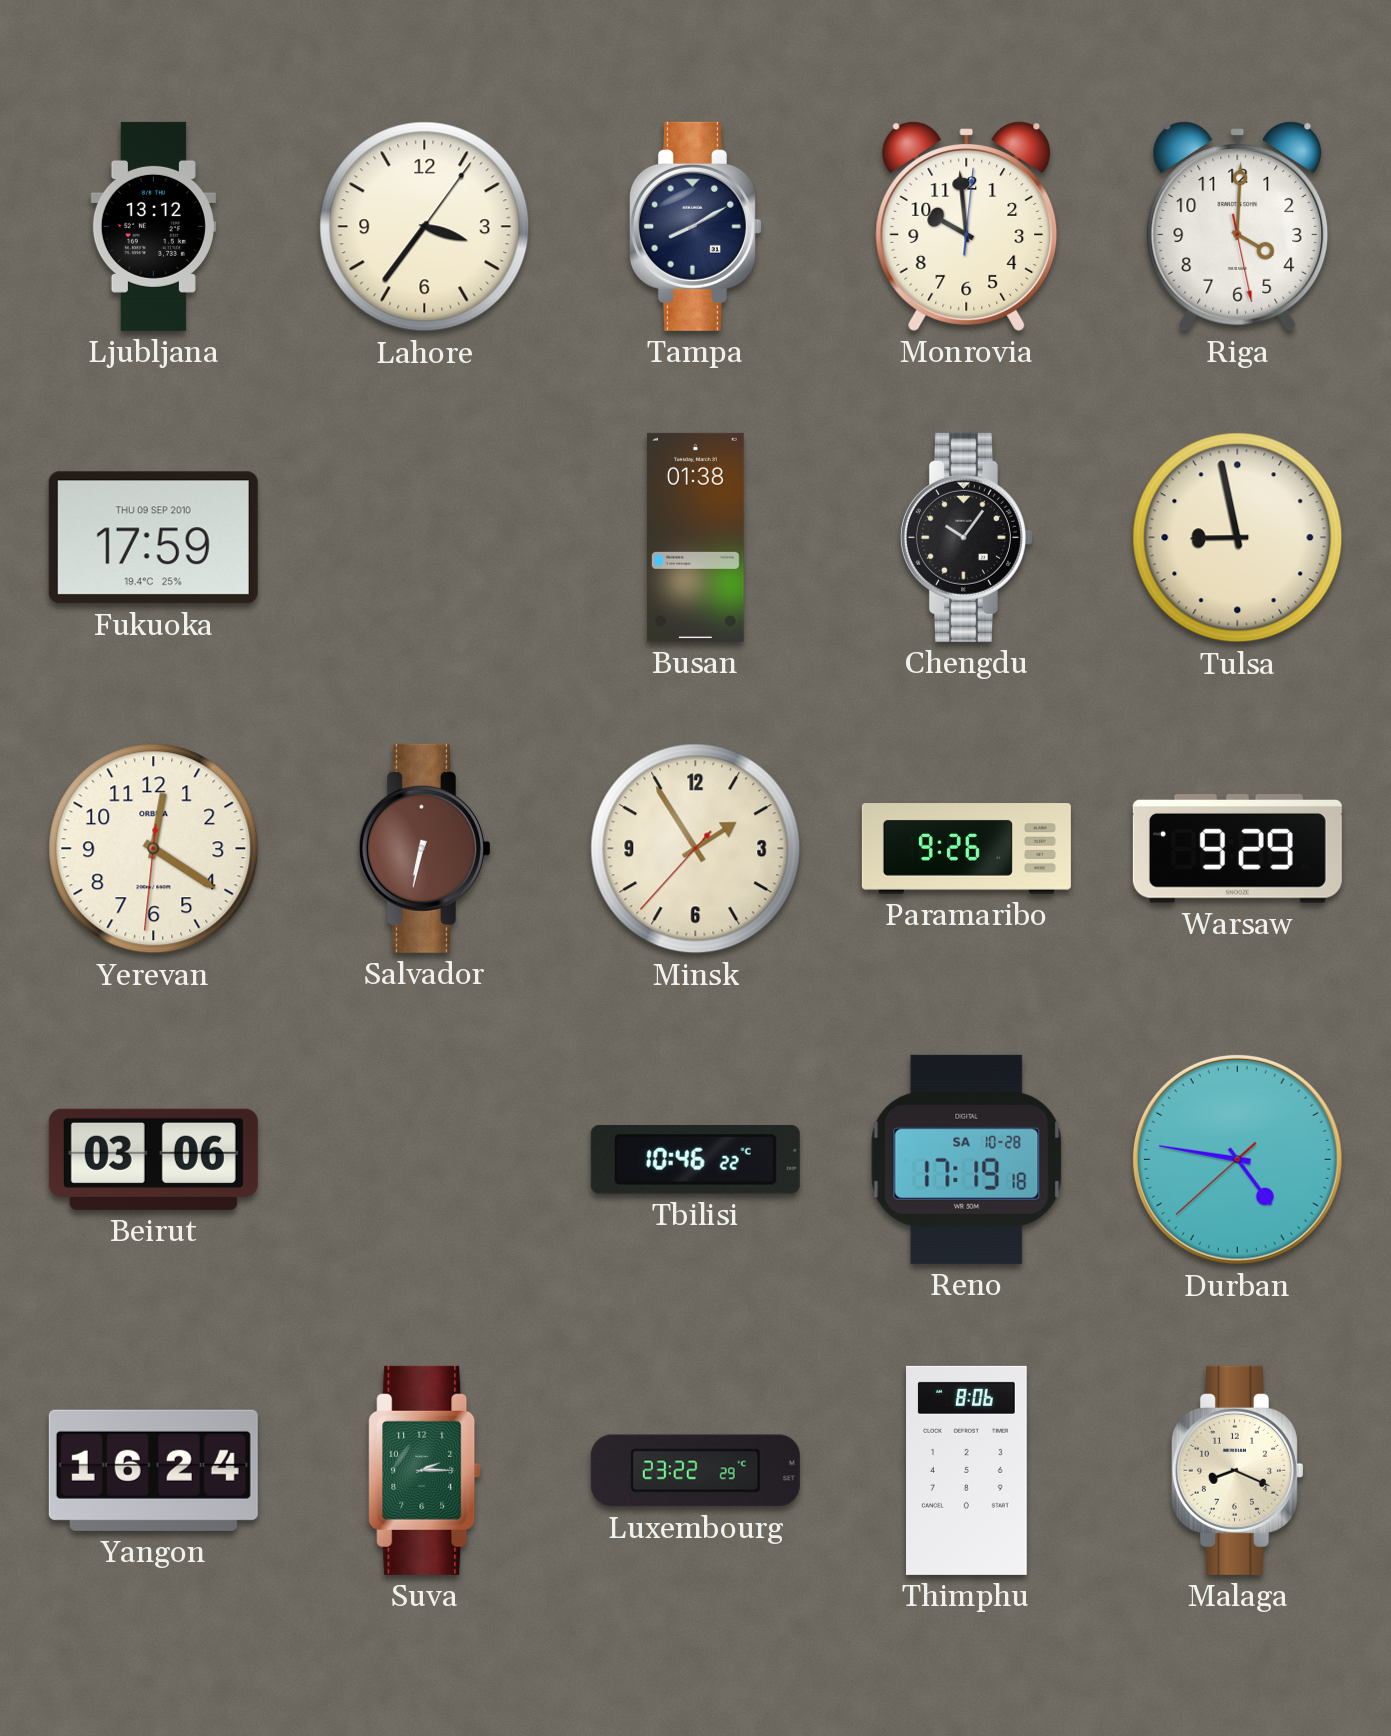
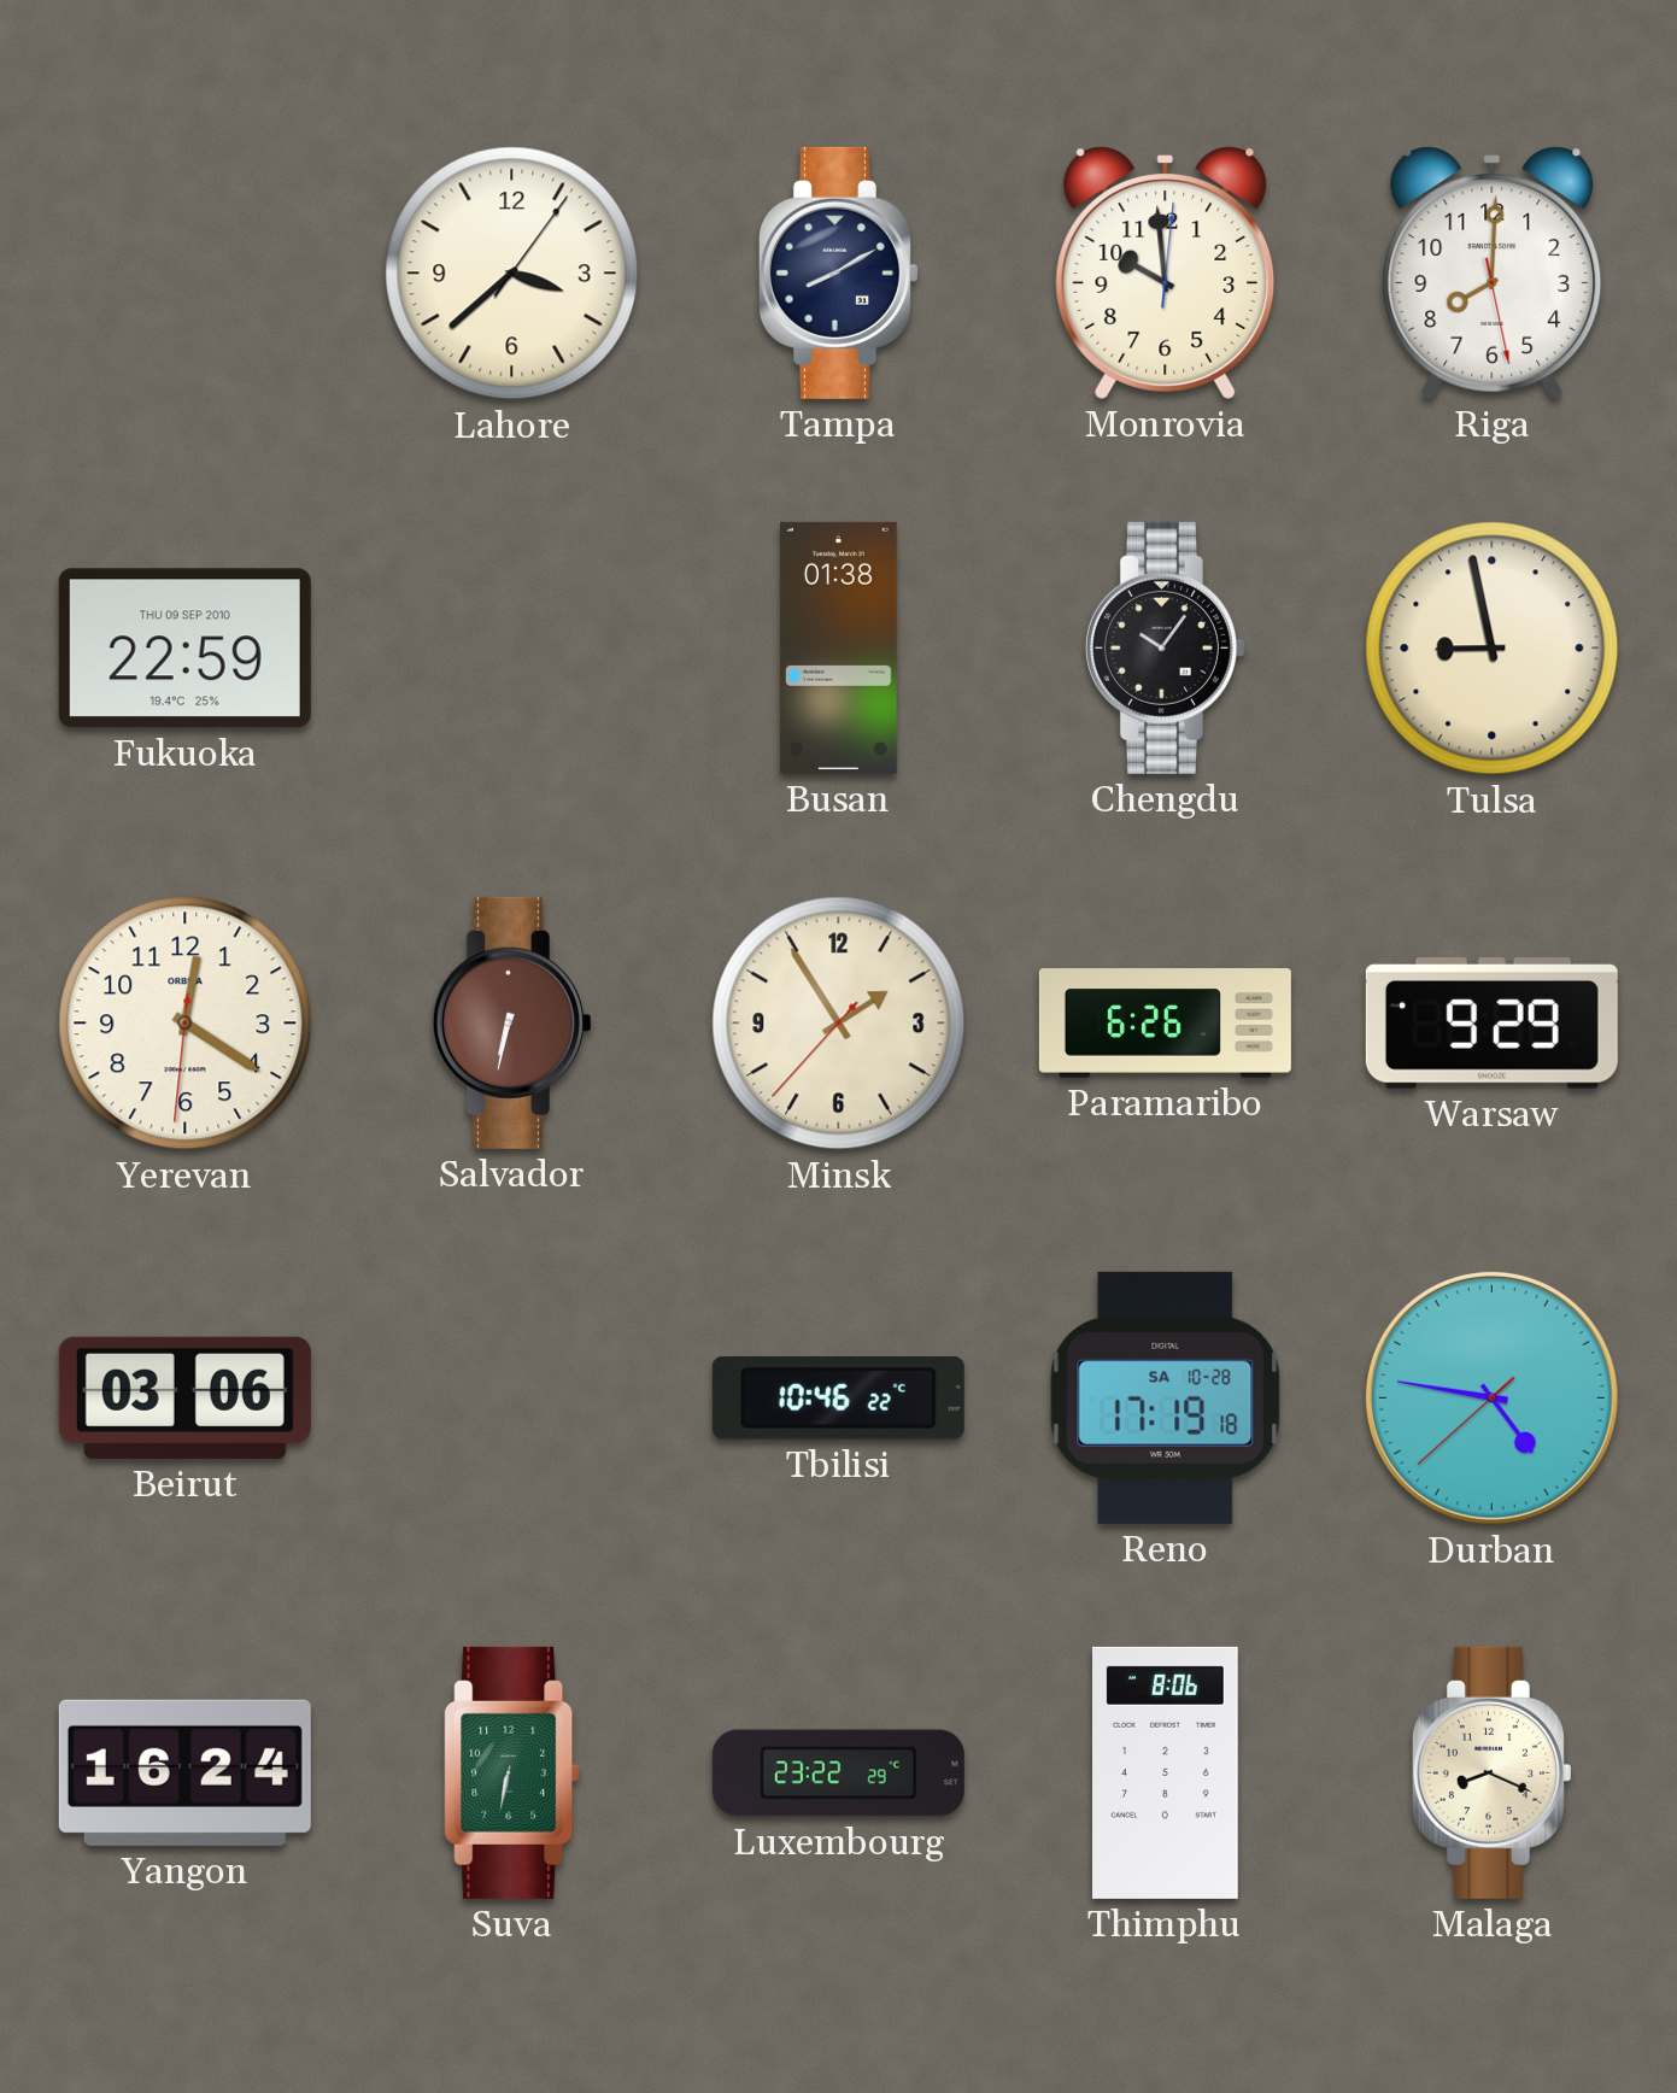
Ljubljana: 13:12 -> none
Lahore: 3:36 -> 3:38
Riga: 4:00 -> 8:00
Fukuoka: 17:59 -> 22:59
Paramaribo: 9:26 -> 6:26
Suva: 2:15 -> 6:32
